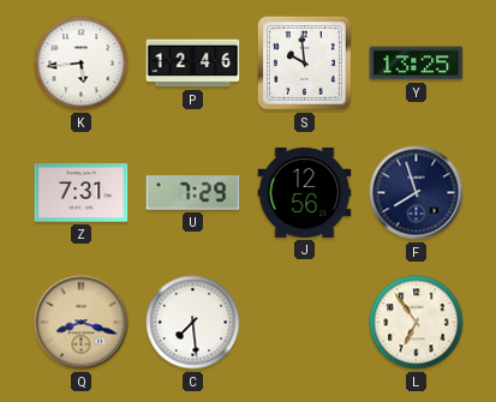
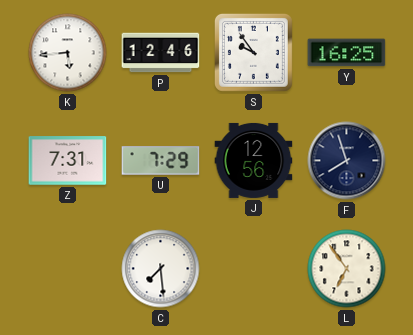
S: 9:59 -> 9:54
Y: 13:25 -> 16:25
Q: 8:18 -> none
